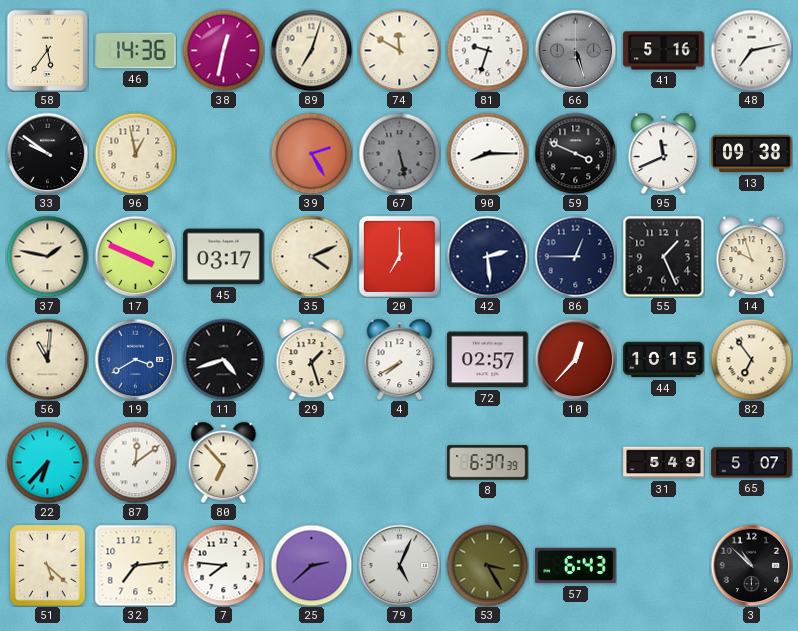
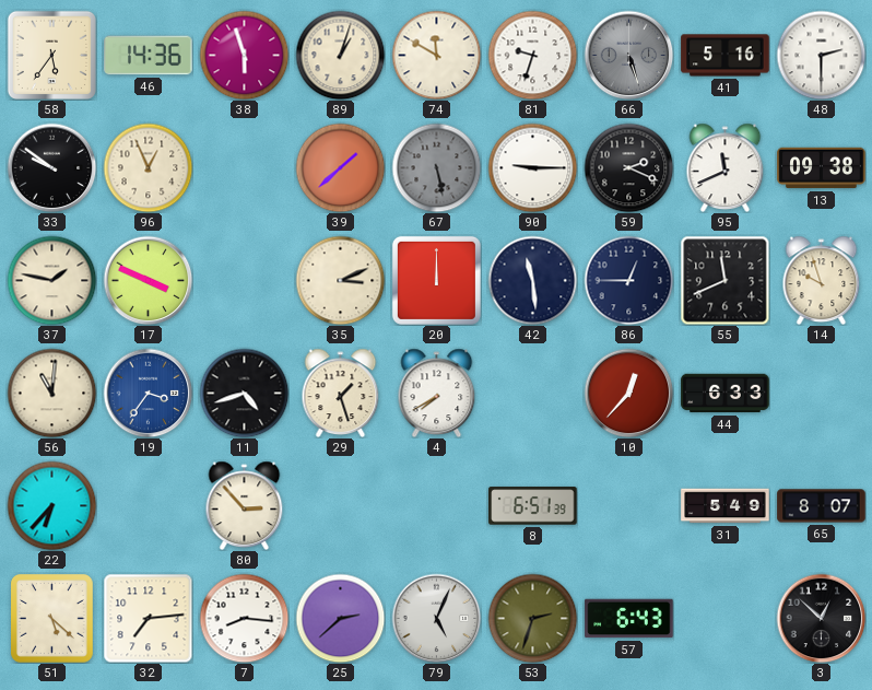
38: 12:32 -> 5:57
89: 7:03 -> 1:03
48: 7:13 -> 2:30
96: 12:58 -> 12:56
39: 2:25 -> 1:38
90: 8:15 -> 9:15
59: 3:49 -> 2:19
45: 03:17 -> none
35: 4:11 -> 3:11
20: 7:00 -> 12:00
42: 2:29 -> 11:29
55: 1:26 -> 11:41
19: 3:40 -> 3:36
72: 02:57 -> none
44: 10:15 -> 6:33
82: 6:54 -> none
87: 12:09 -> none
80: 6:53 -> 2:53
8: 6:37 -> 6:51
65: 5:07 -> 8:07
7: 7:46 -> 8:16
53: 3:25 -> 2:33
3: 10:52 -> 12:52
